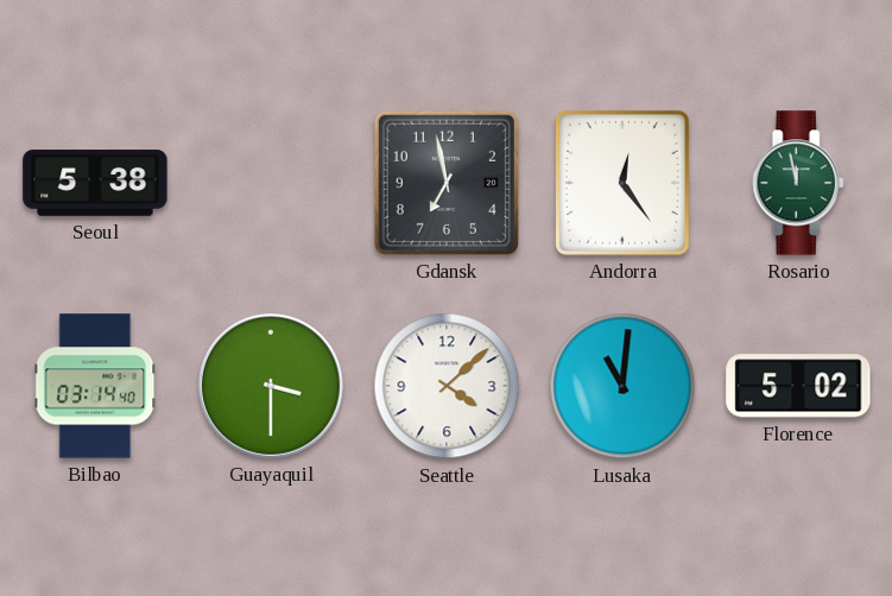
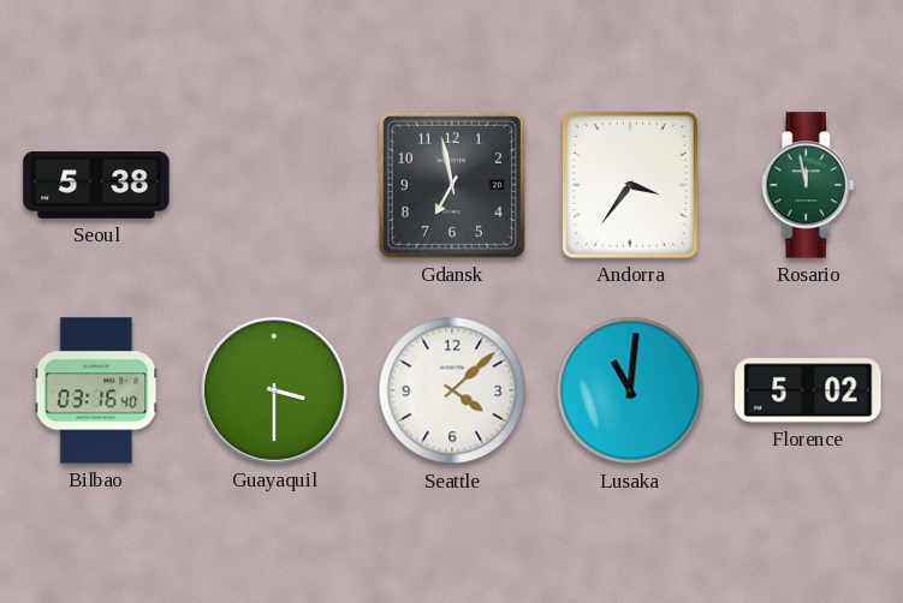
Andorra: 12:24 -> 3:36
Bilbao: 03:14 -> 03:16
